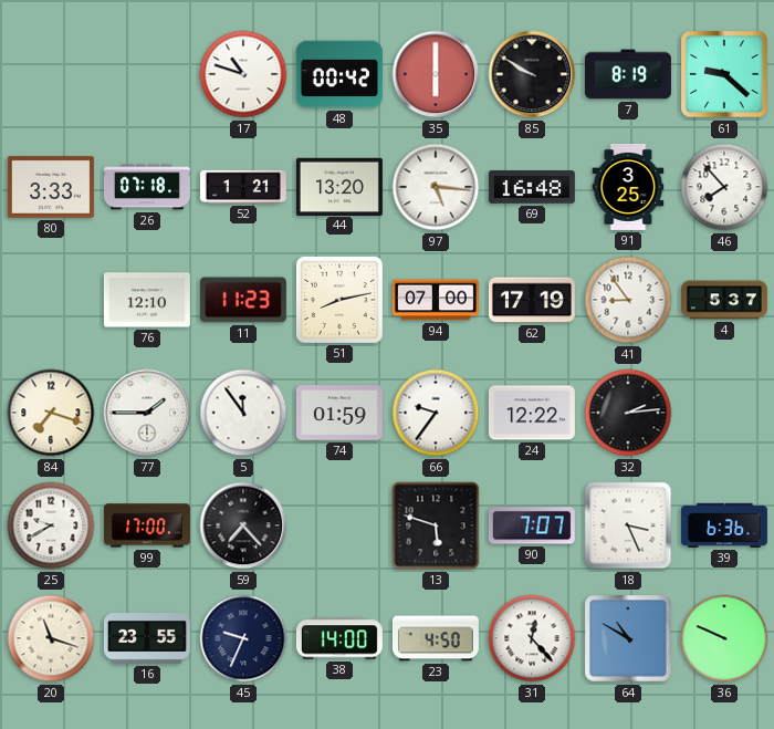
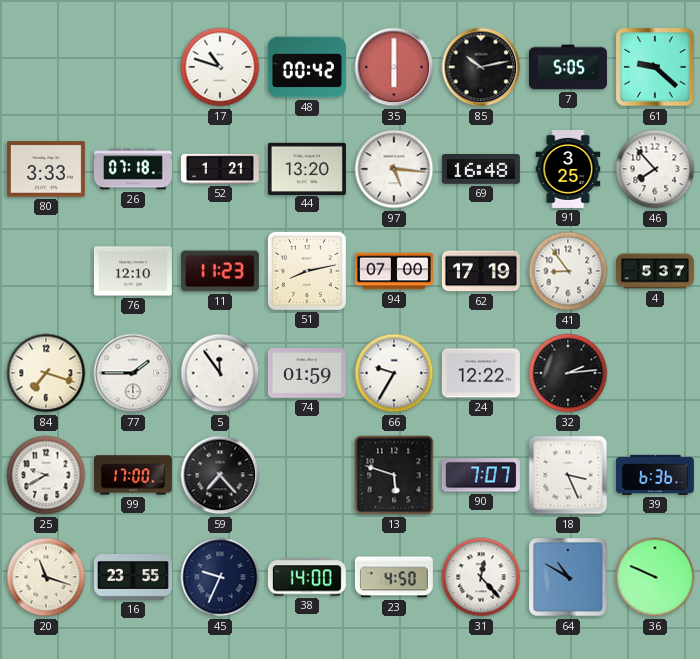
85: 9:50 -> 10:13
7: 8:19 -> 5:05
66: 9:36 -> 9:35
